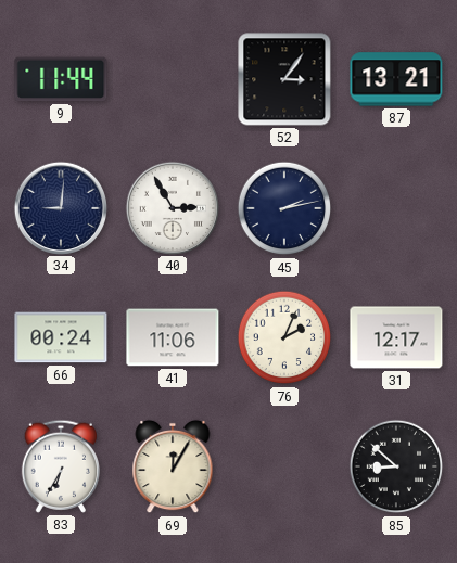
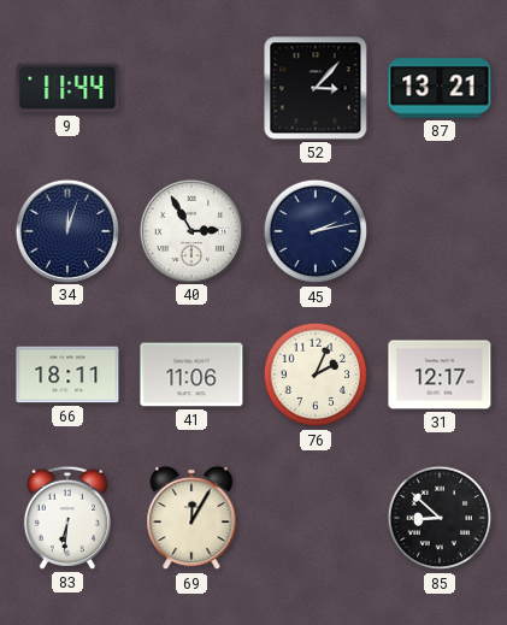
52: 3:06 -> 3:07
34: 9:01 -> 12:03
66: 00:24 -> 18:11
83: 6:35 -> 6:31
